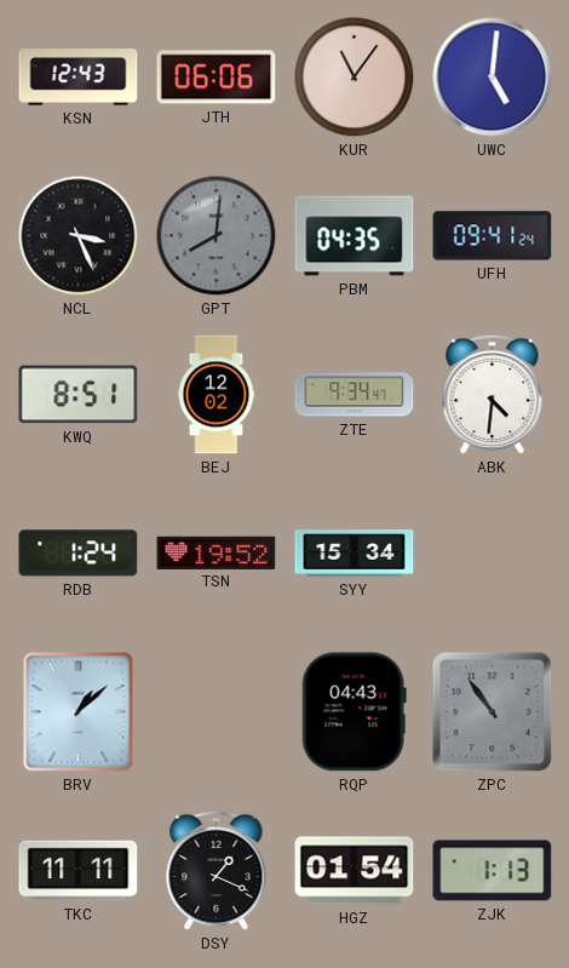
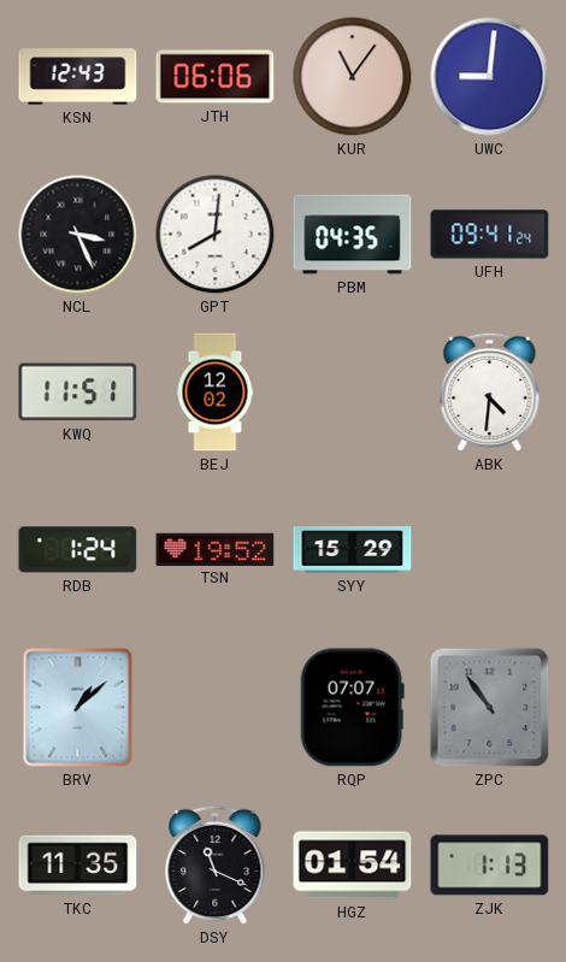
UWC: 5:01 -> 9:01
GPT dial: grey -> white
KWQ: 8:51 -> 11:51
ZTE: 9:34 -> none
SYY: 15:34 -> 15:29
RQP: 04:43 -> 07:07
TKC: 11:11 -> 11:35
DSY: 1:19 -> 11:19
